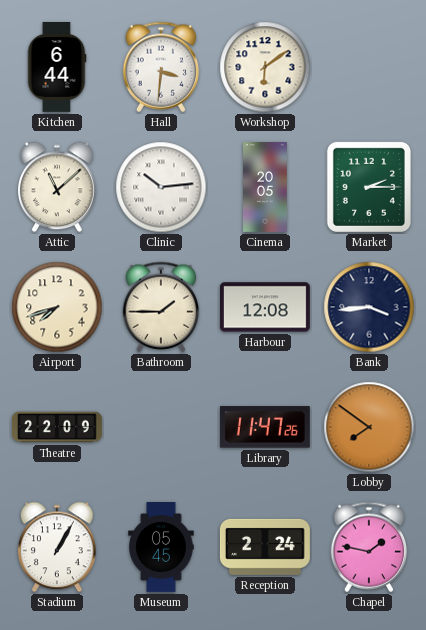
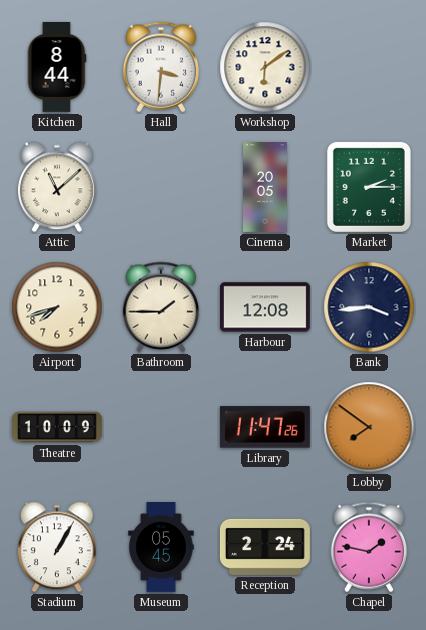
Kitchen: 6:44 -> 8:44
Clinic: 10:14 -> none
Theatre: 22:09 -> 10:09
